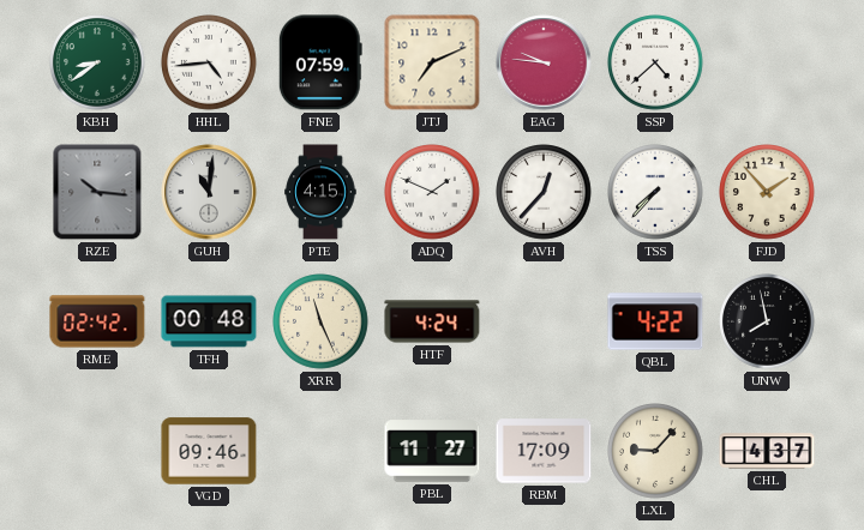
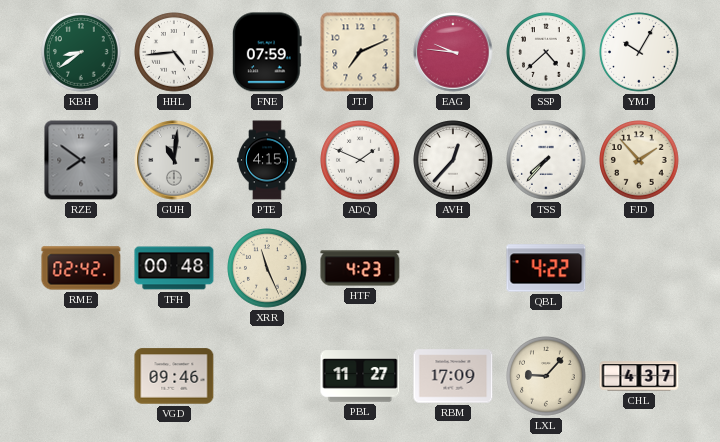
YMJ: none -> 10:05
RZE: 10:16 -> 7:51
HTF: 4:24 -> 4:23
UNW: 7:58 -> none
